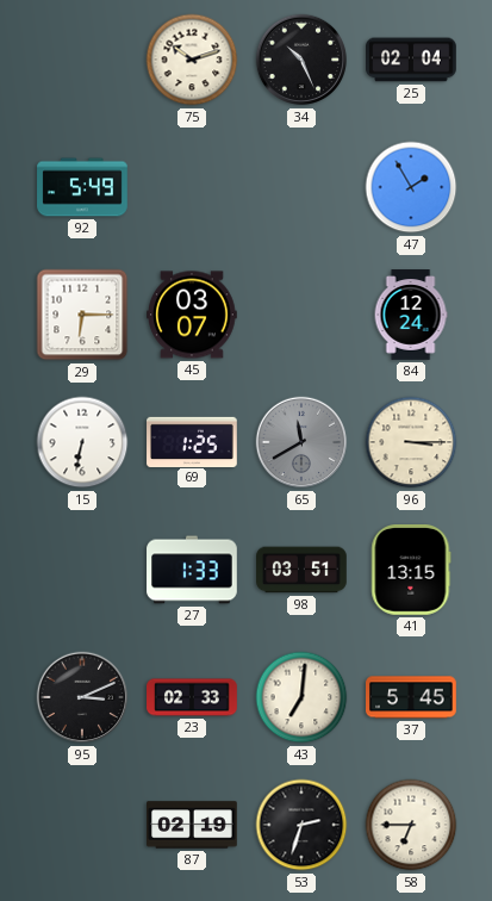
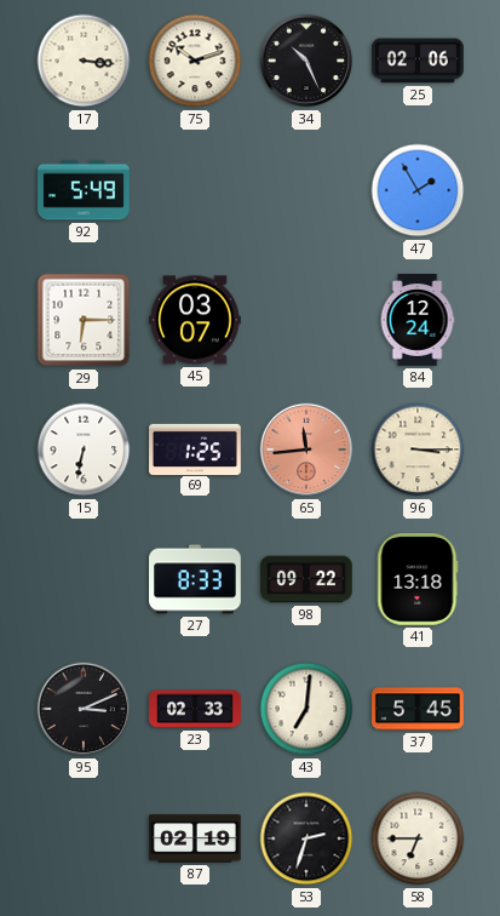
17: none -> 3:16
25: 02:04 -> 02:06
65: 11:40 -> 11:44
65 dial: grey -> salmon
27: 1:33 -> 8:33
98: 03:51 -> 09:22
41: 13:15 -> 13:18
